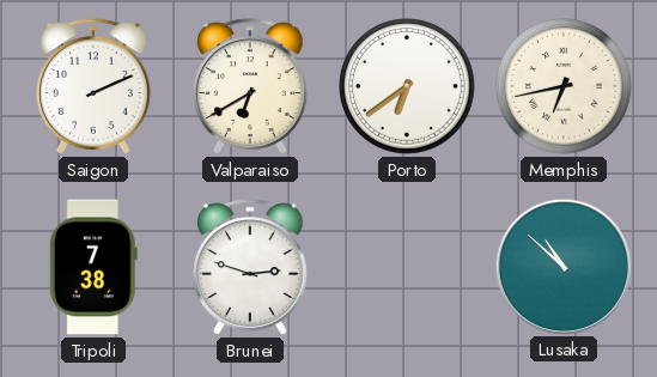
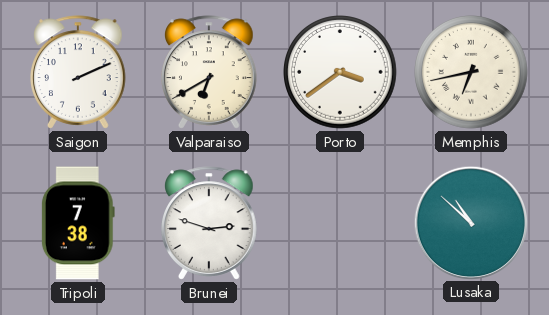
Porto: 6:39 -> 3:39
